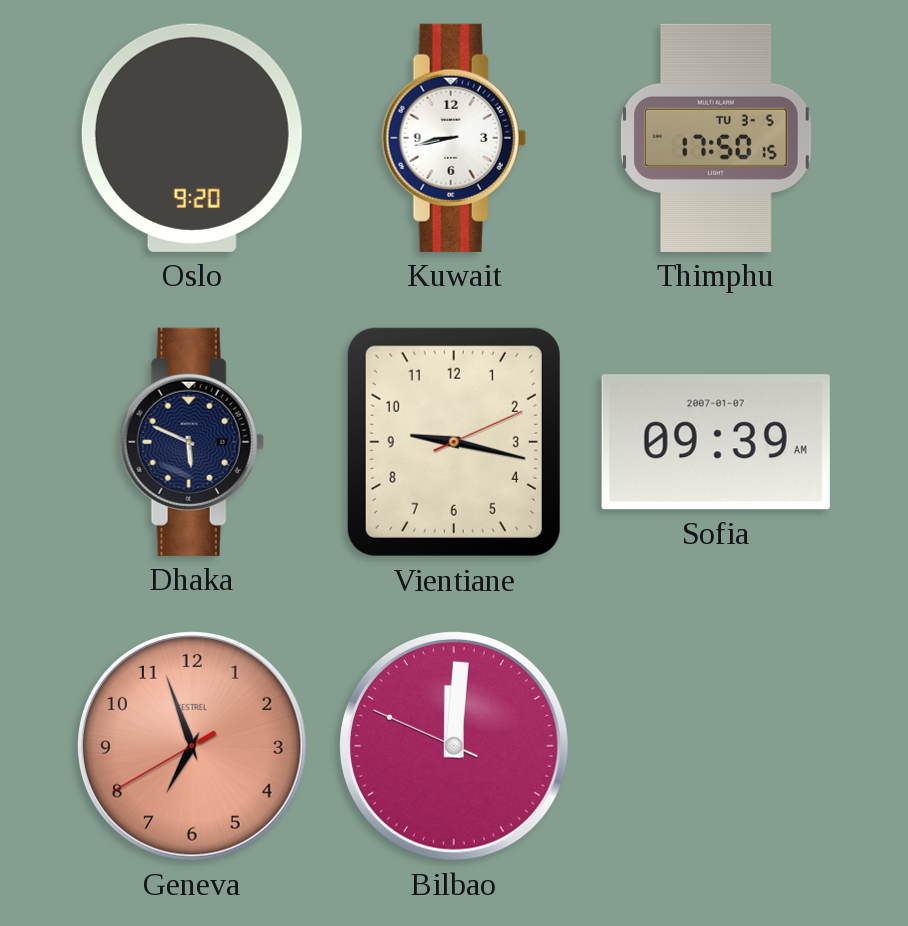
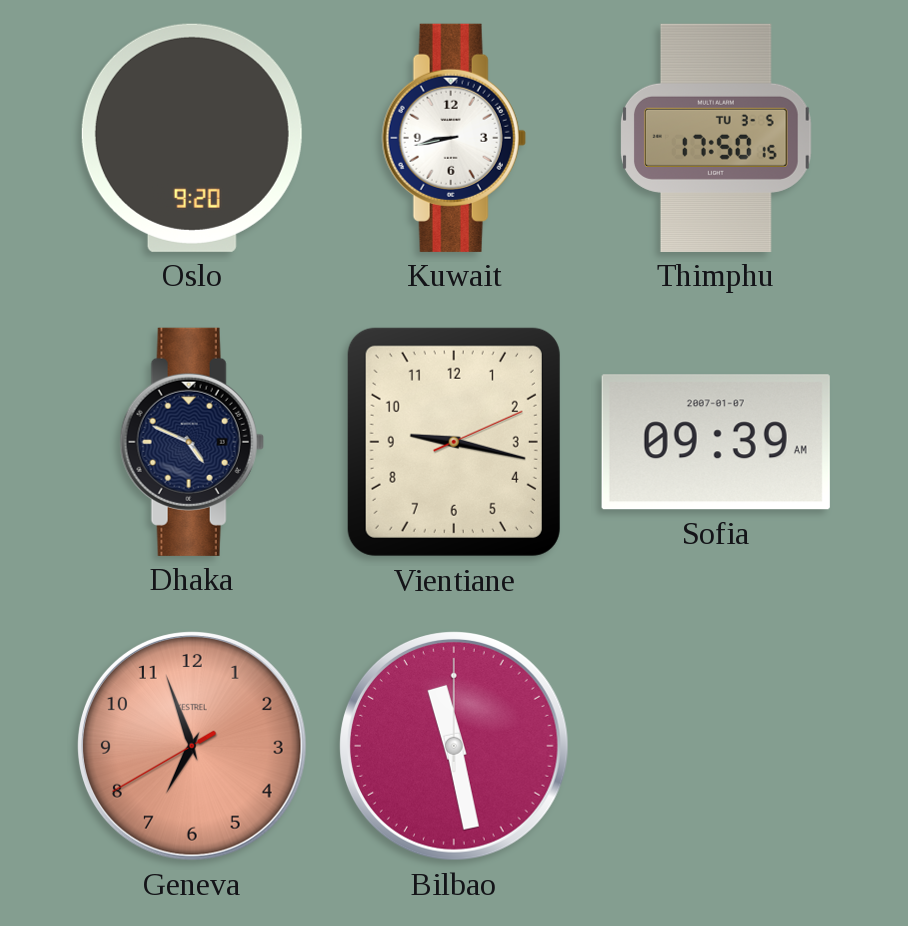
Dhaka: 5:49 -> 4:49
Bilbao: 12:00 -> 11:28
